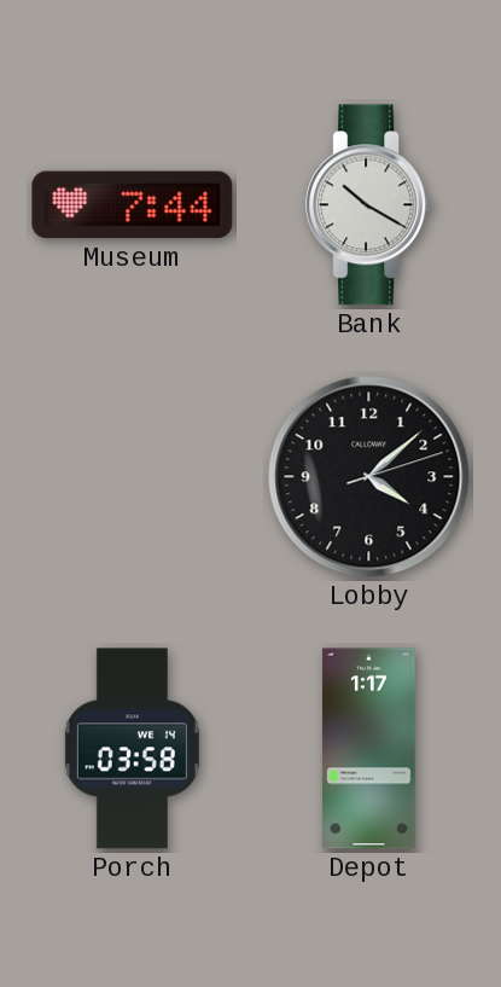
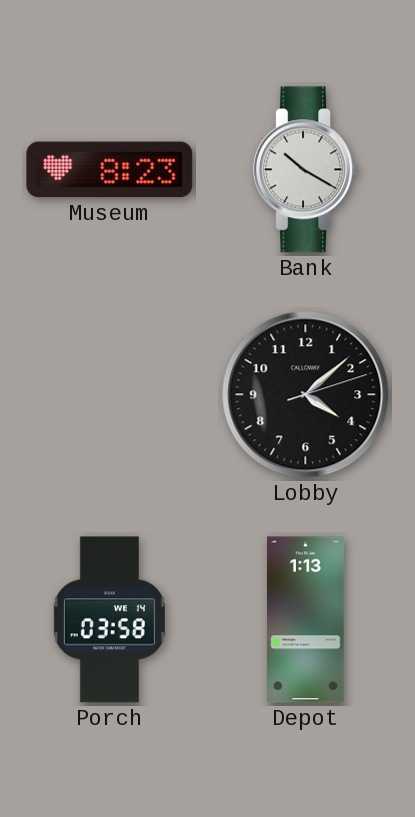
Museum: 7:44 -> 8:23
Depot: 1:17 -> 1:13
